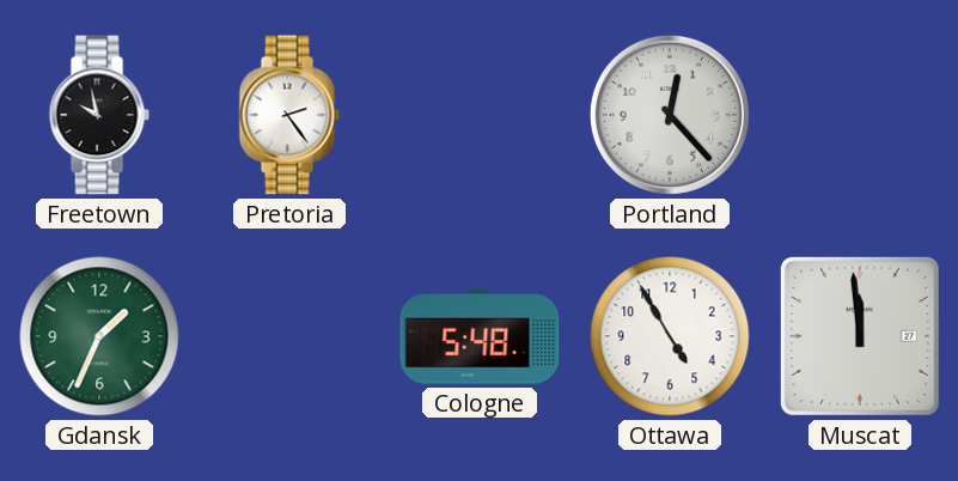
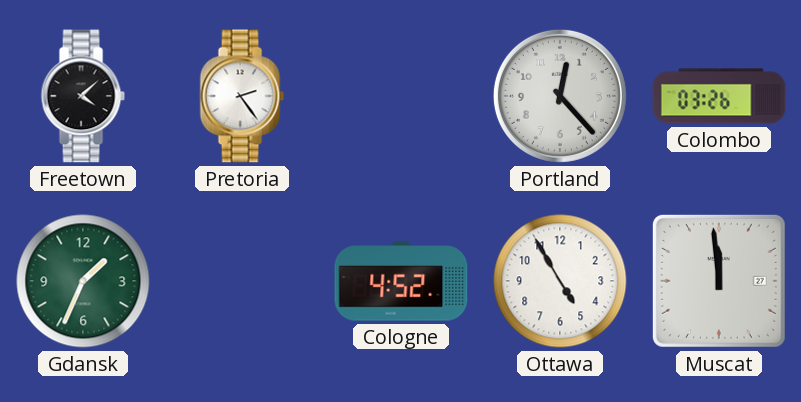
Freetown: 9:58 -> 4:08
Colombo: none -> 03:26
Cologne: 5:48 -> 4:52
